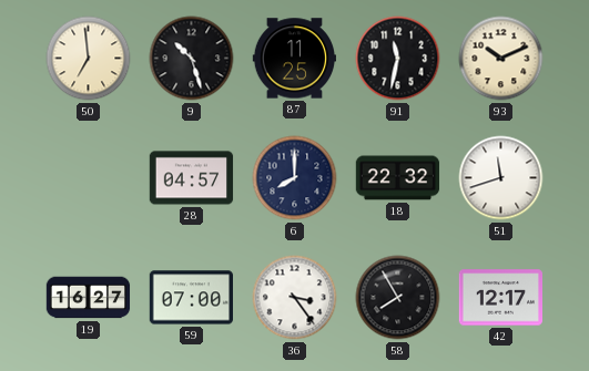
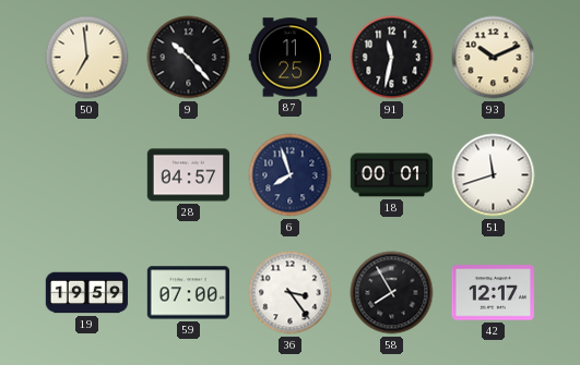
9: 10:27 -> 10:23
6: 8:00 -> 7:57
18: 22:32 -> 00:01
19: 16:27 -> 19:59
